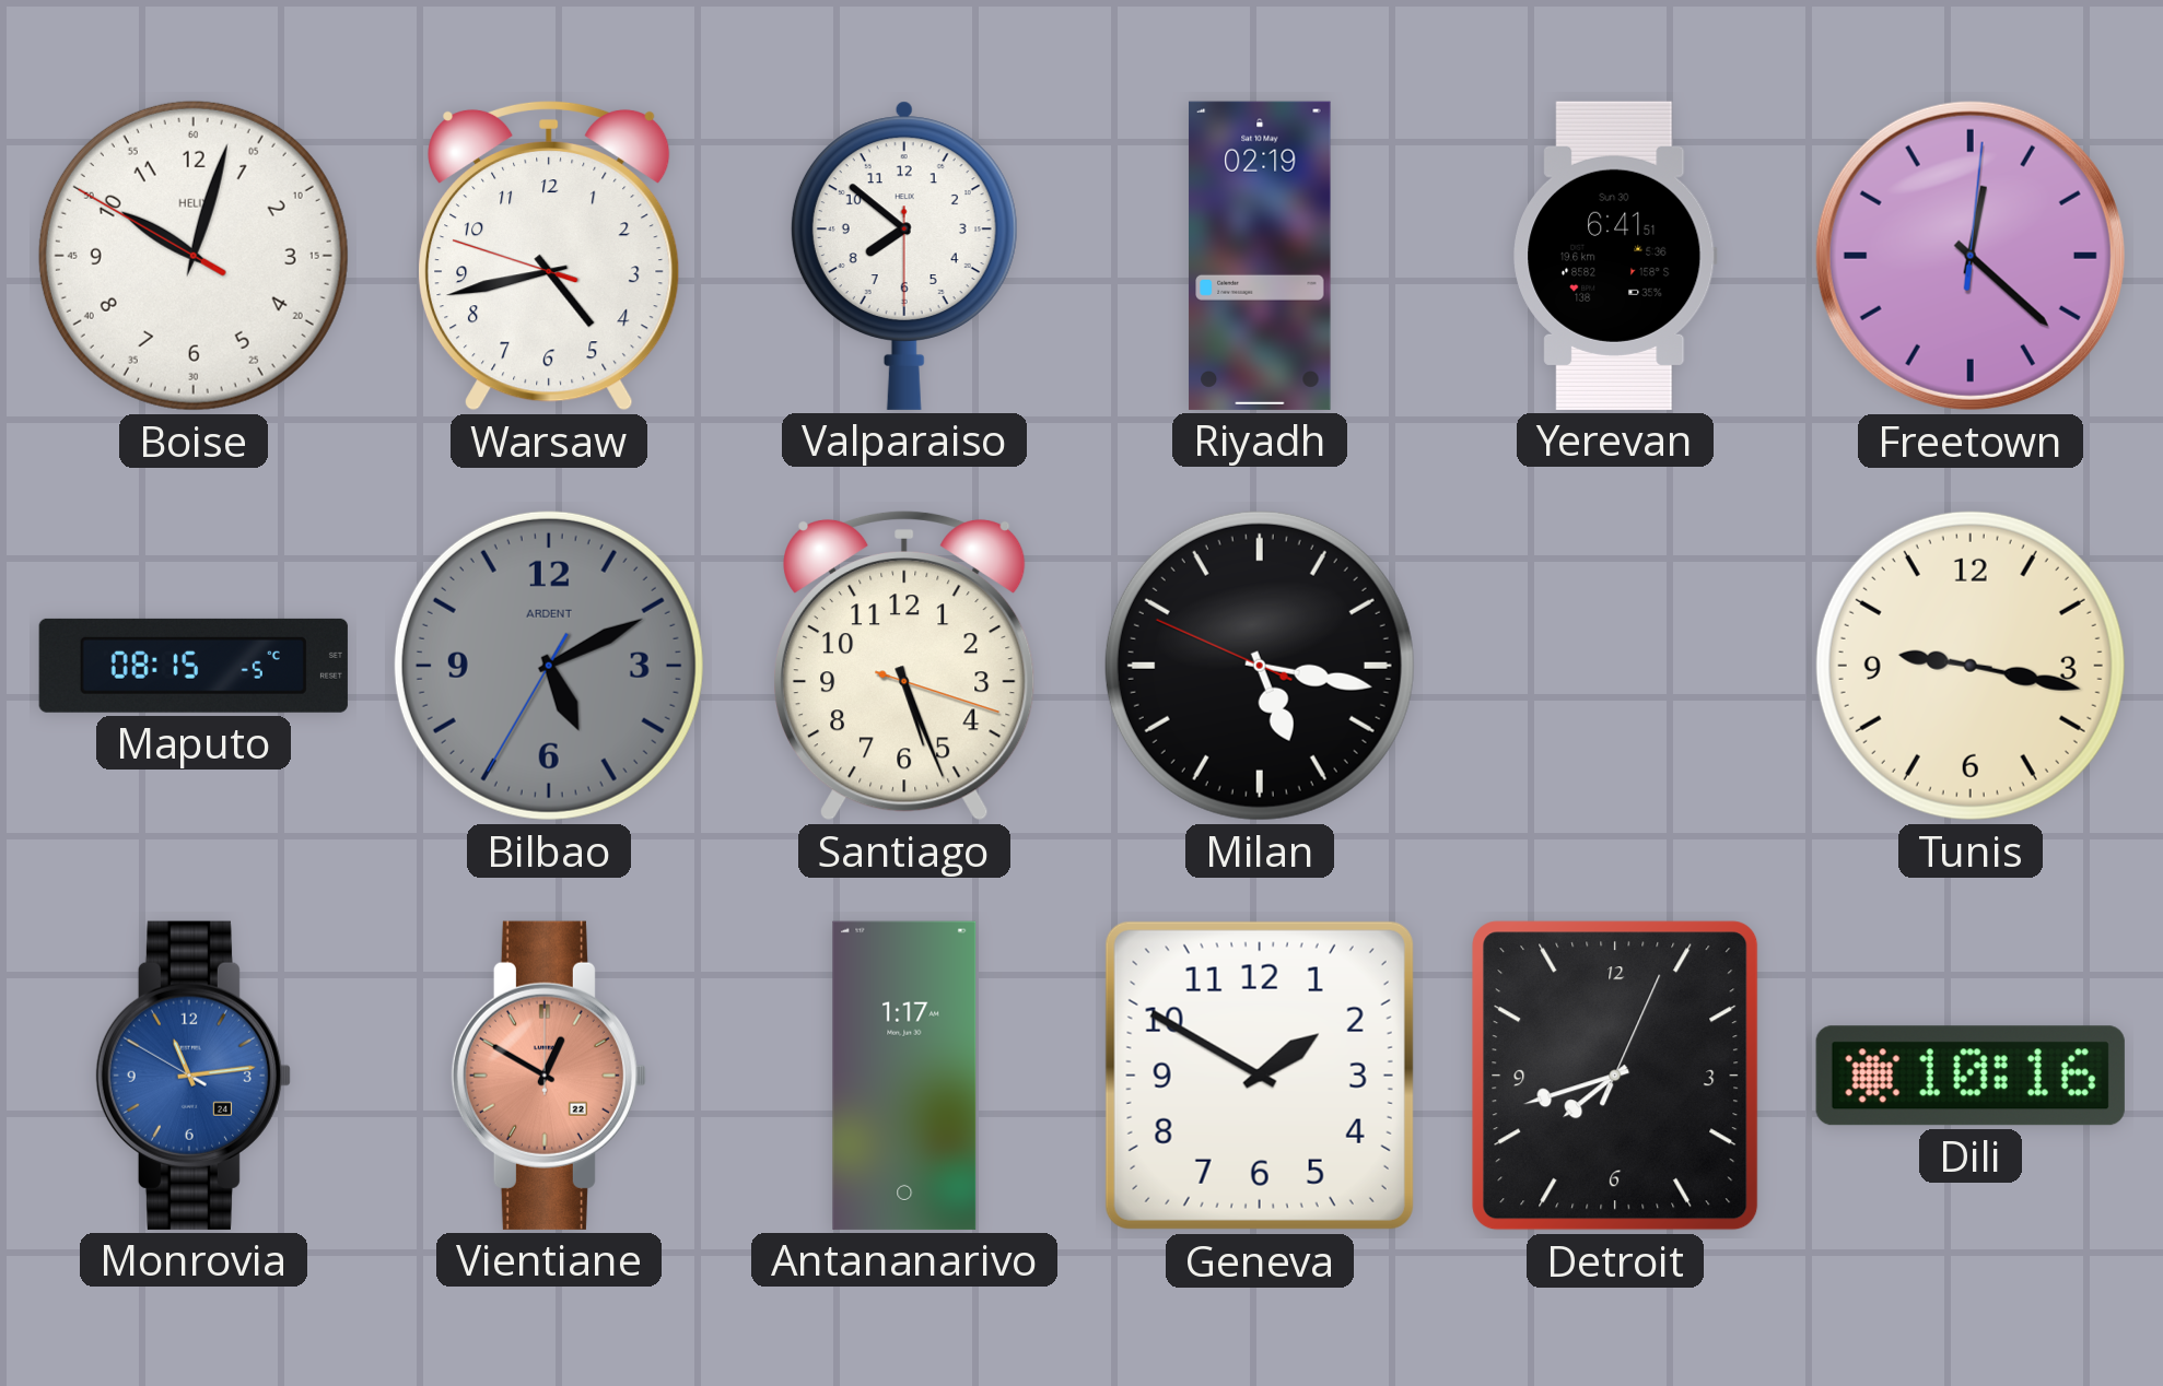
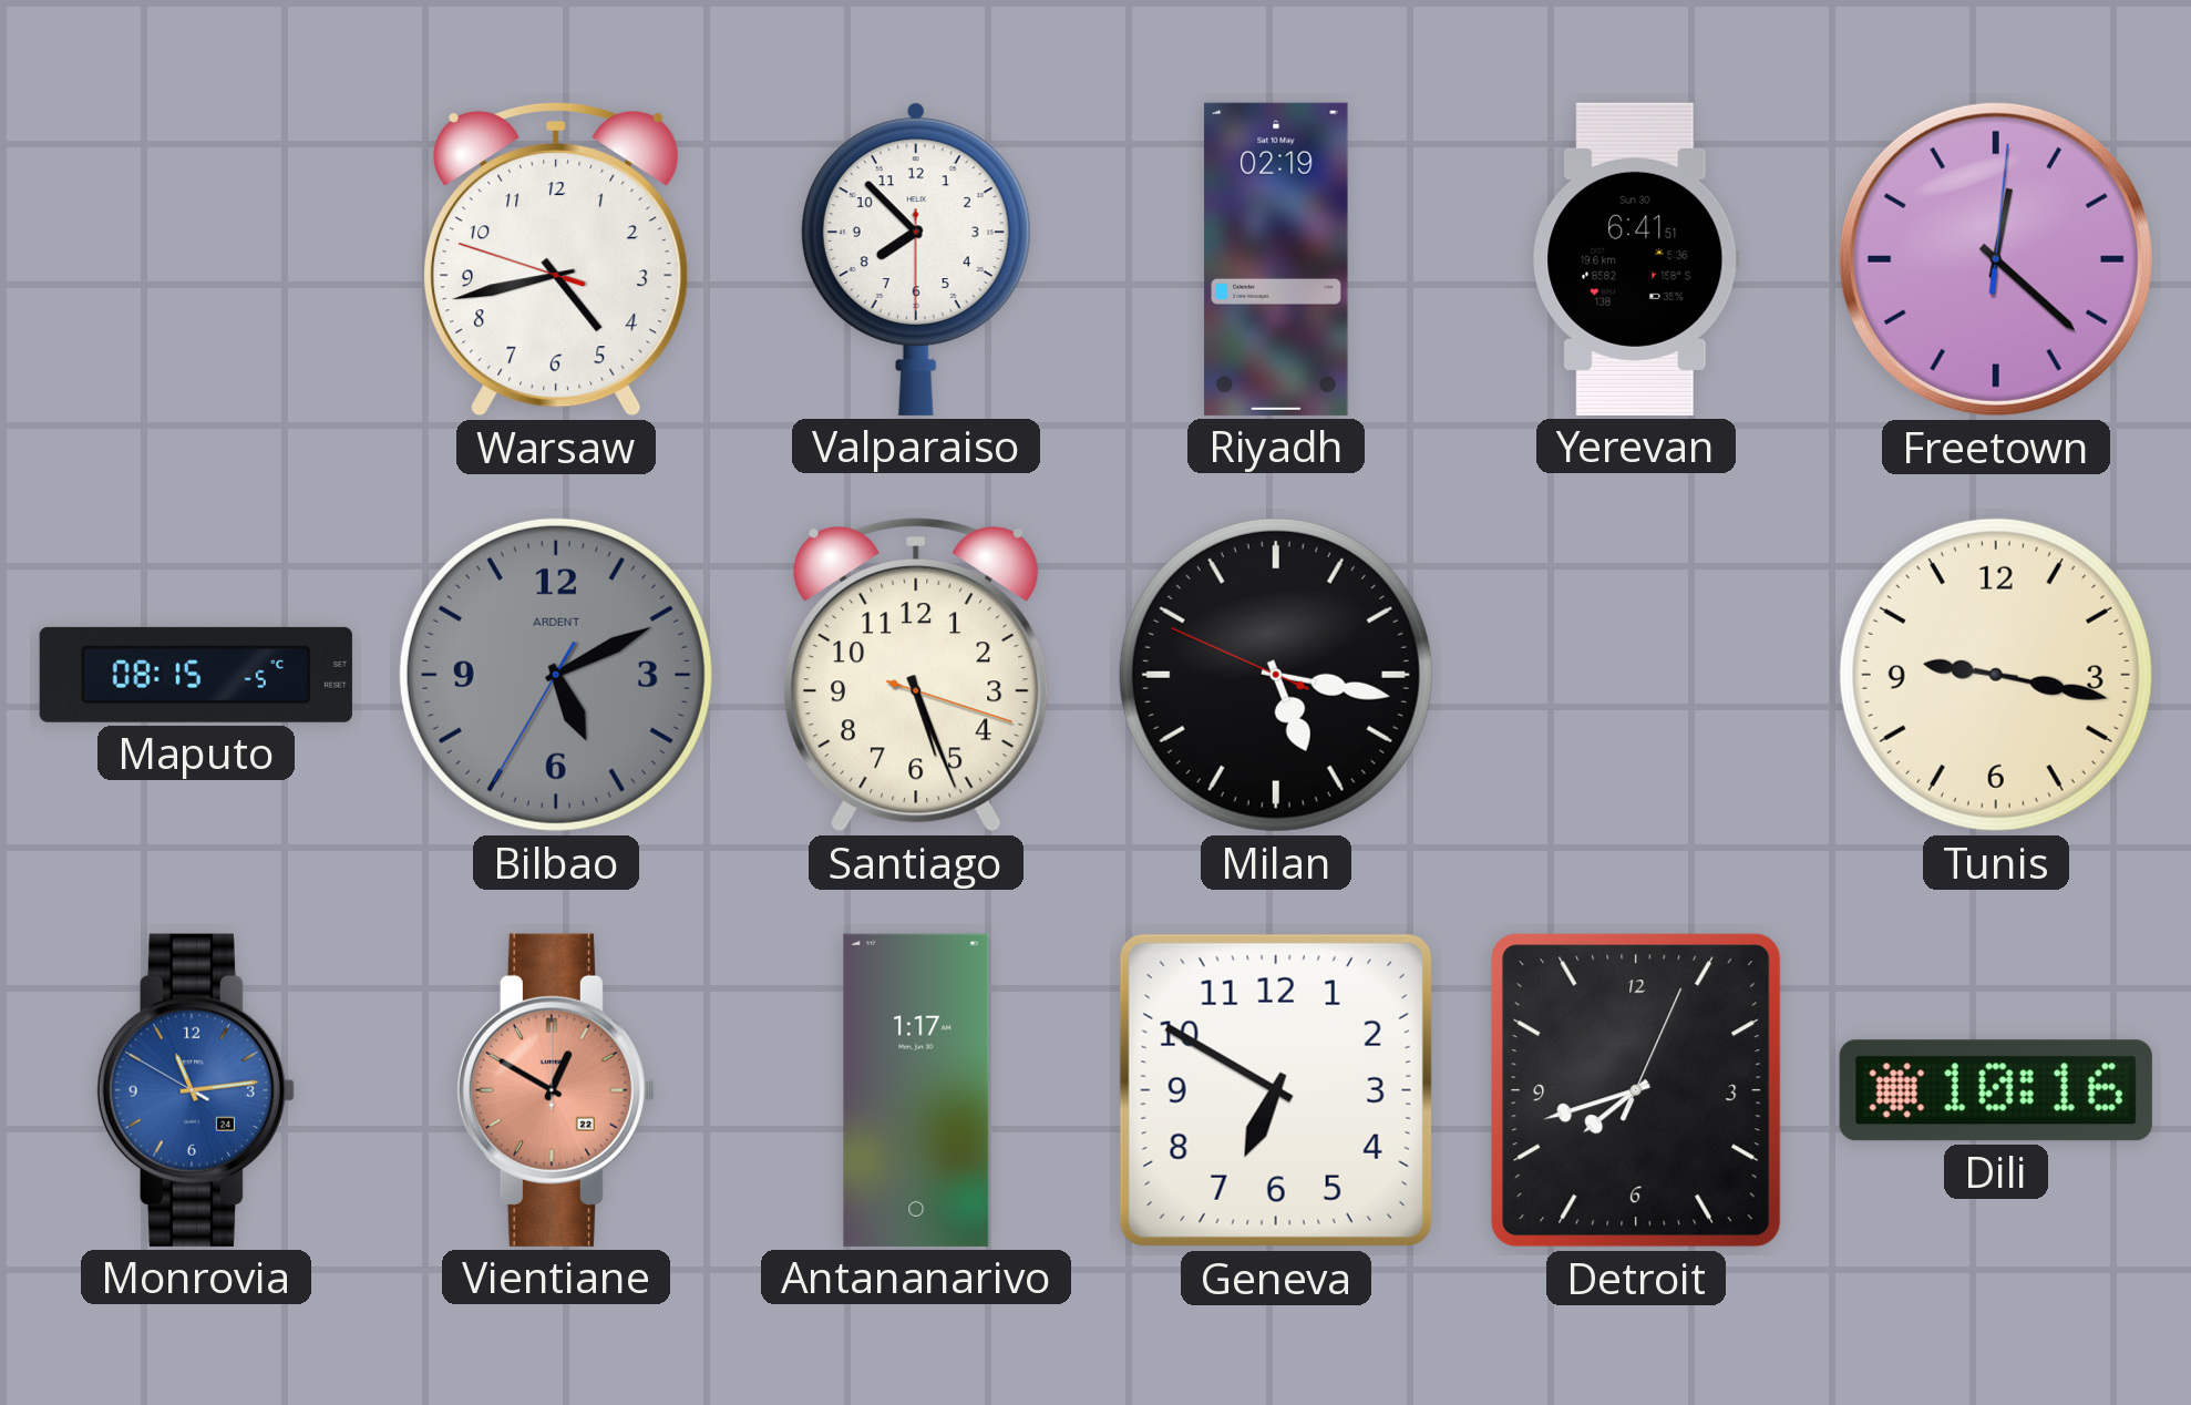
Boise: 10:02 -> none
Valparaiso: 7:51 -> 7:52
Geneva: 1:50 -> 6:50
